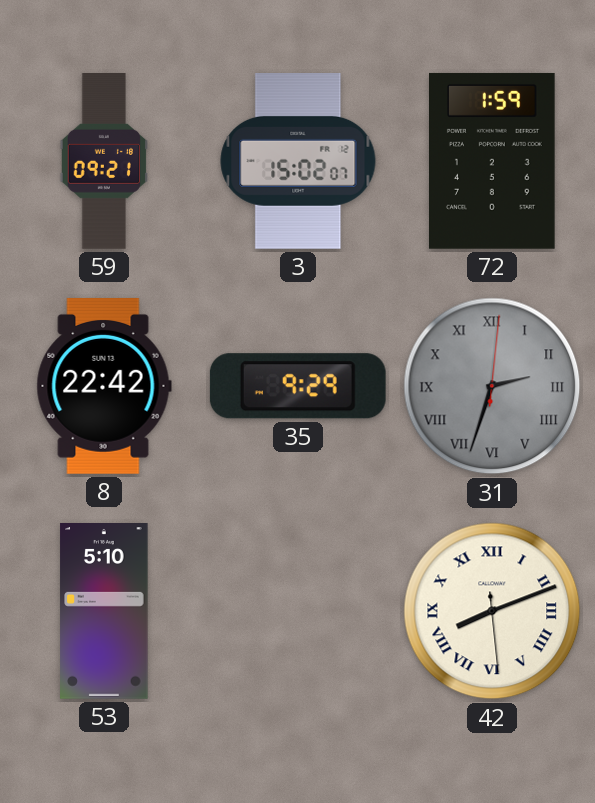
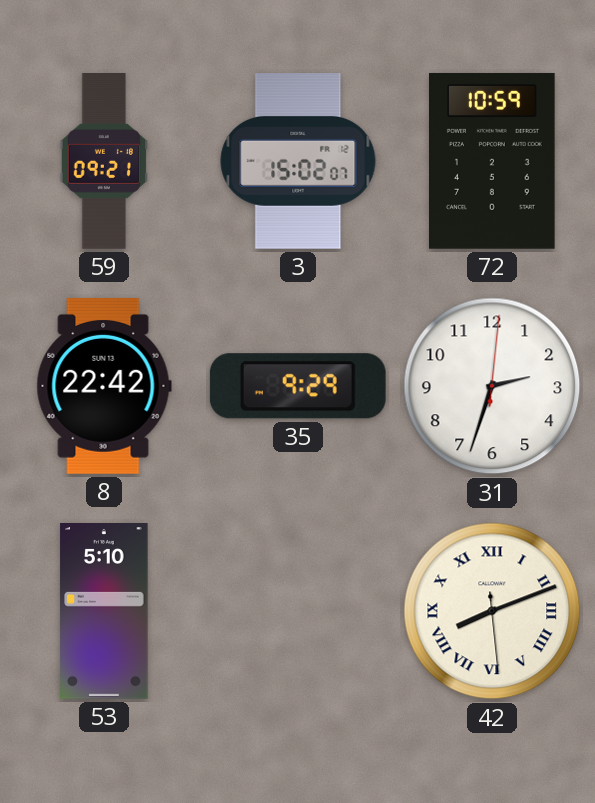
72: 1:59 -> 10:59
31 dial: grey -> white
31 numerals: Roman -> Arabic
